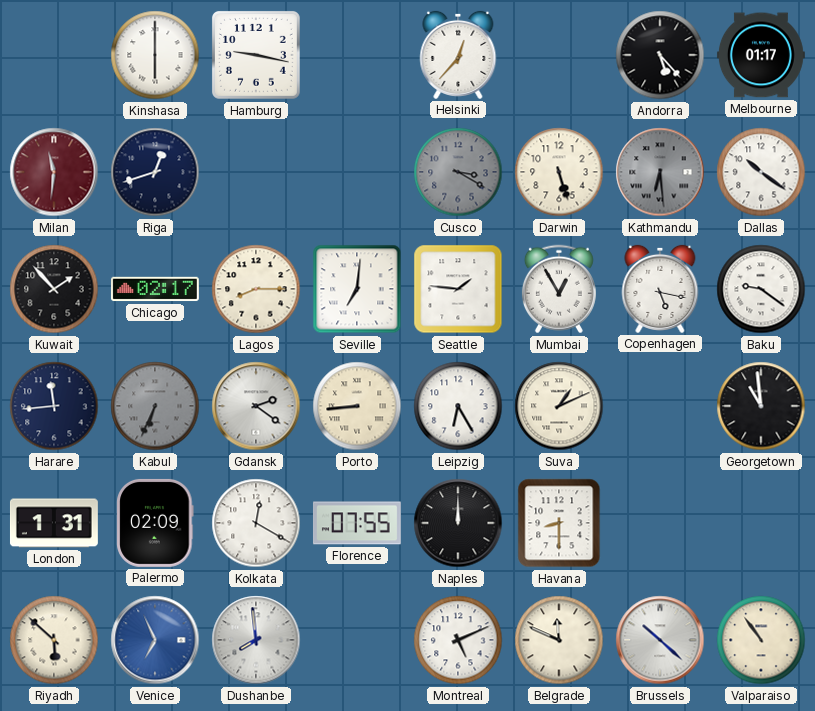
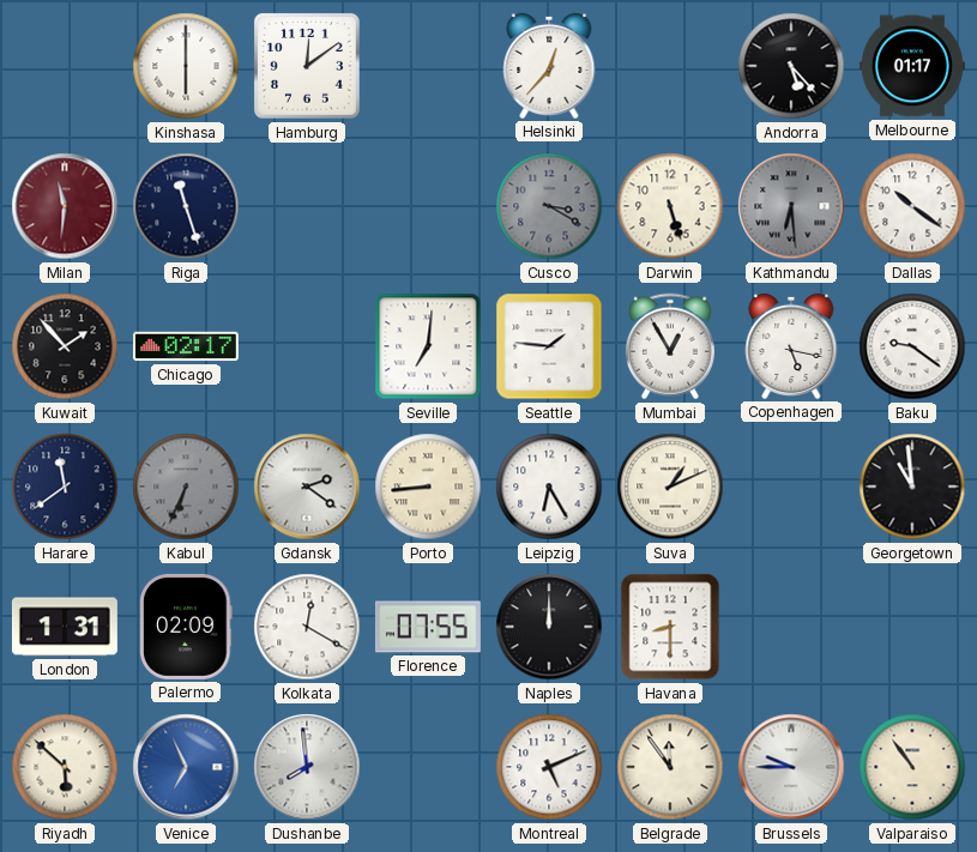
Hamburg: 9:17 -> 12:09
Riga: 12:42 -> 11:27
Lagos: 8:15 -> none
Harare: 11:44 -> 11:39
Belgrade: 11:49 -> 11:54
Brussels: 10:22 -> 9:45
